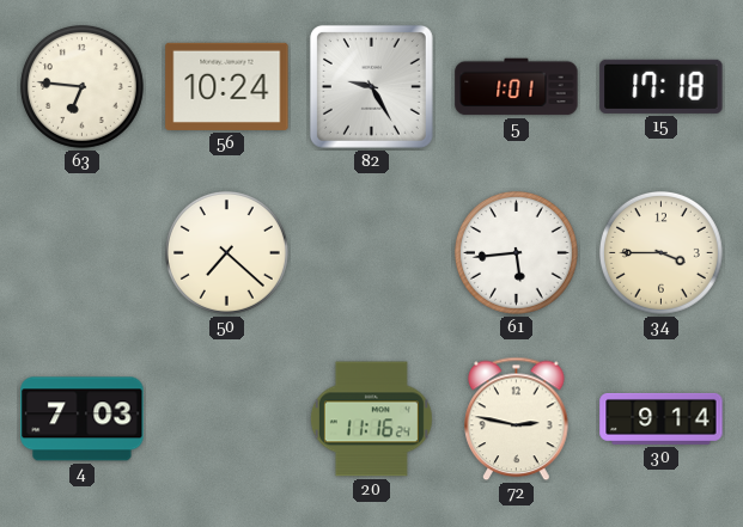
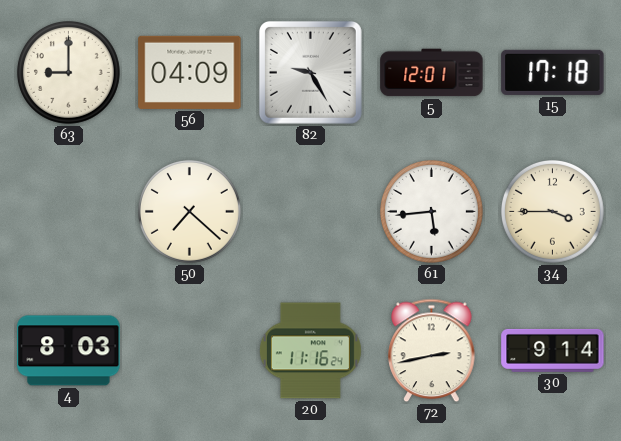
63: 6:46 -> 9:00
56: 10:24 -> 04:09
5: 1:01 -> 12:01
4: 7:03 -> 8:03
72: 2:47 -> 2:43
